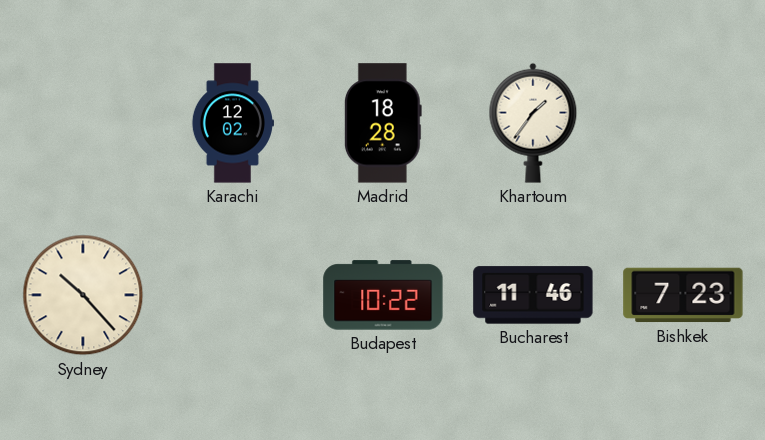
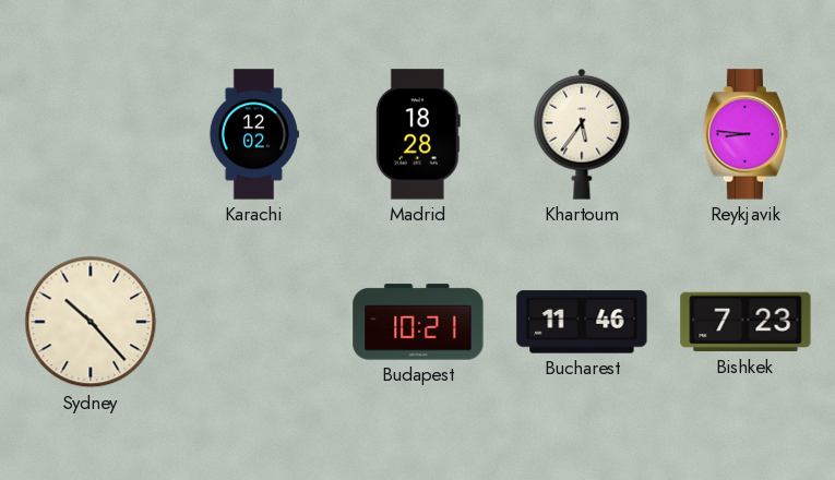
Khartoum: 1:36 -> 5:36
Reykjavik: none -> 8:46
Budapest: 10:22 -> 10:21
